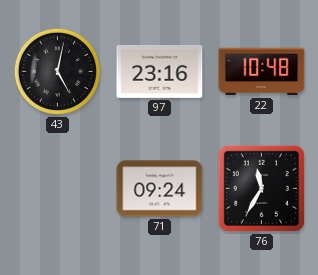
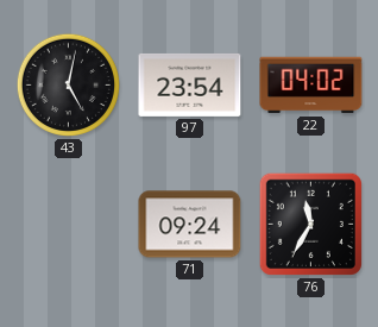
97: 23:16 -> 23:54
22: 10:48 -> 04:02
